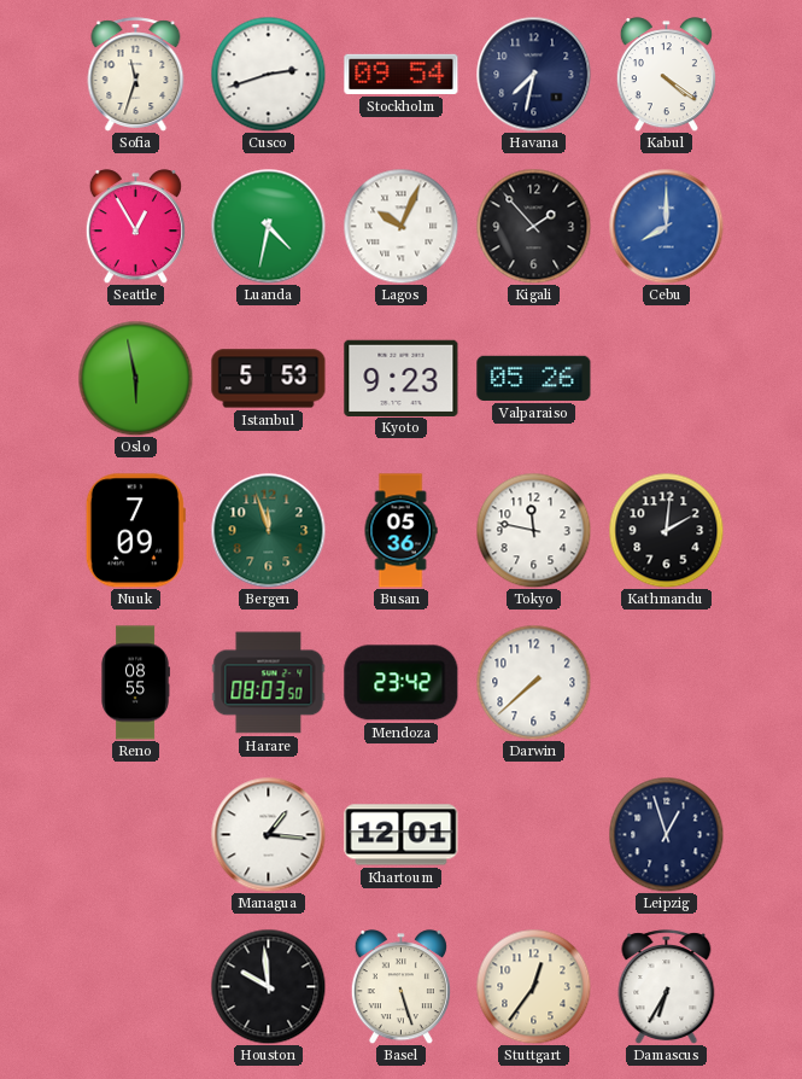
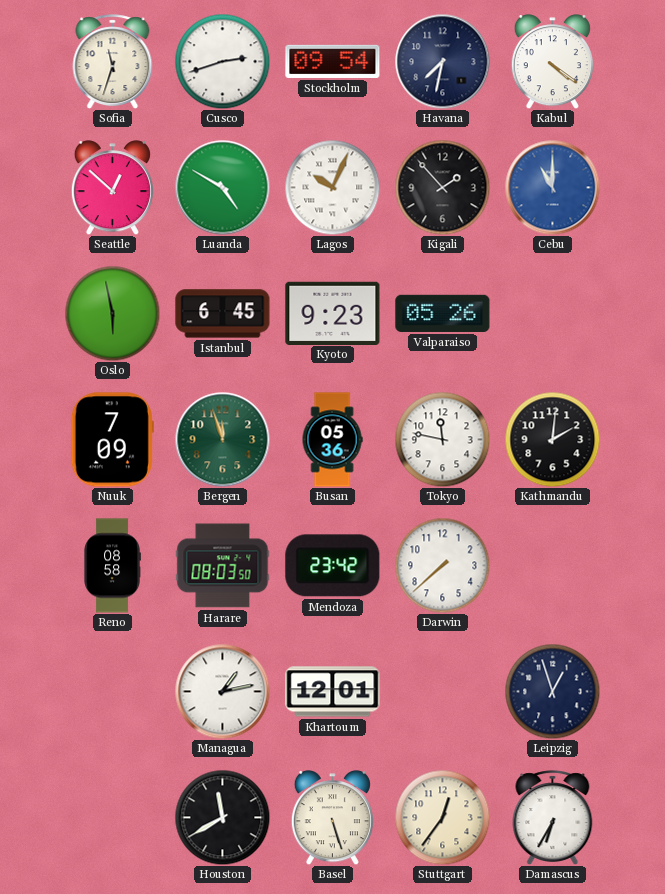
Seattle: 12:55 -> 12:52
Luanda: 4:32 -> 4:50
Cebu: 8:00 -> 11:00
Istanbul: 5:53 -> 6:45
Reno: 08:55 -> 08:58
Managua: 1:16 -> 1:13
Houston: 9:59 -> 11:40
